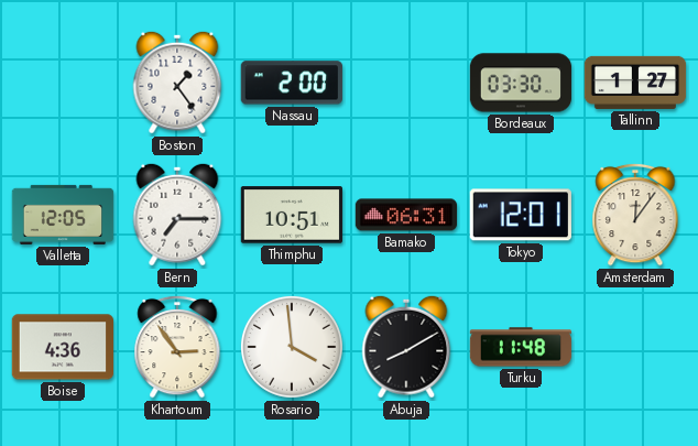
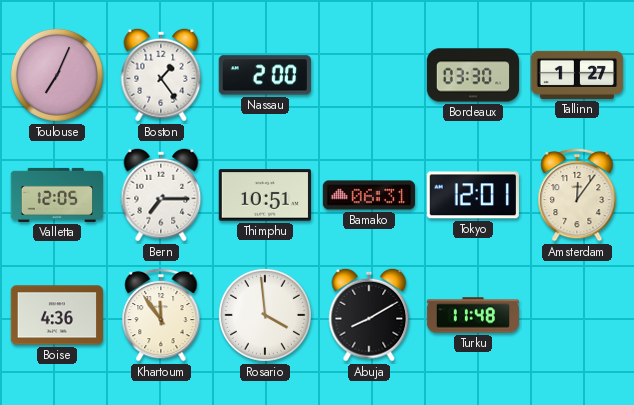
Toulouse: none -> 7:04
Khartoum: 2:54 -> 11:54
